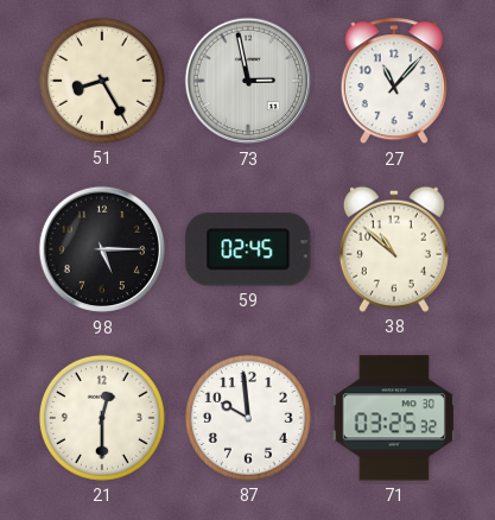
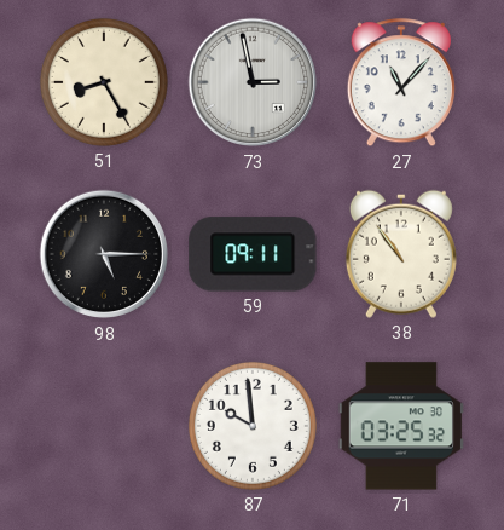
59: 02:45 -> 09:11
38: 10:52 -> 10:54
21: 12:30 -> none
